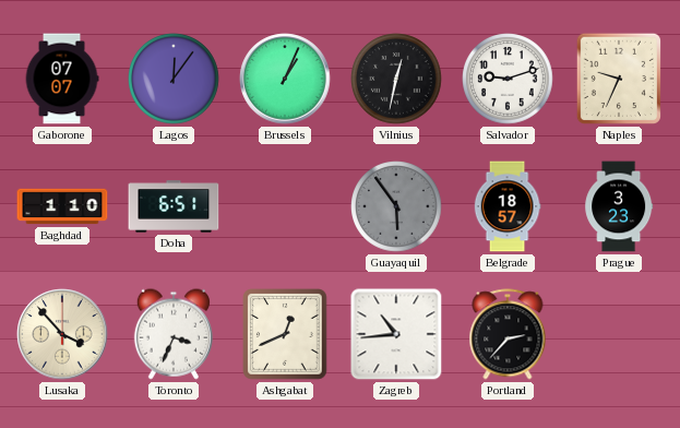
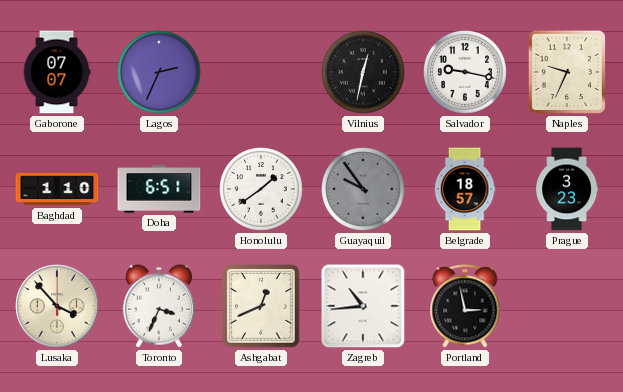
Lagos: 12:06 -> 2:34
Brussels: 1:04 -> none
Salvador: 9:12 -> 9:17
Honolulu: none -> 1:39
Guayaquil: 5:54 -> 9:54
Portland: 2:37 -> 2:58
